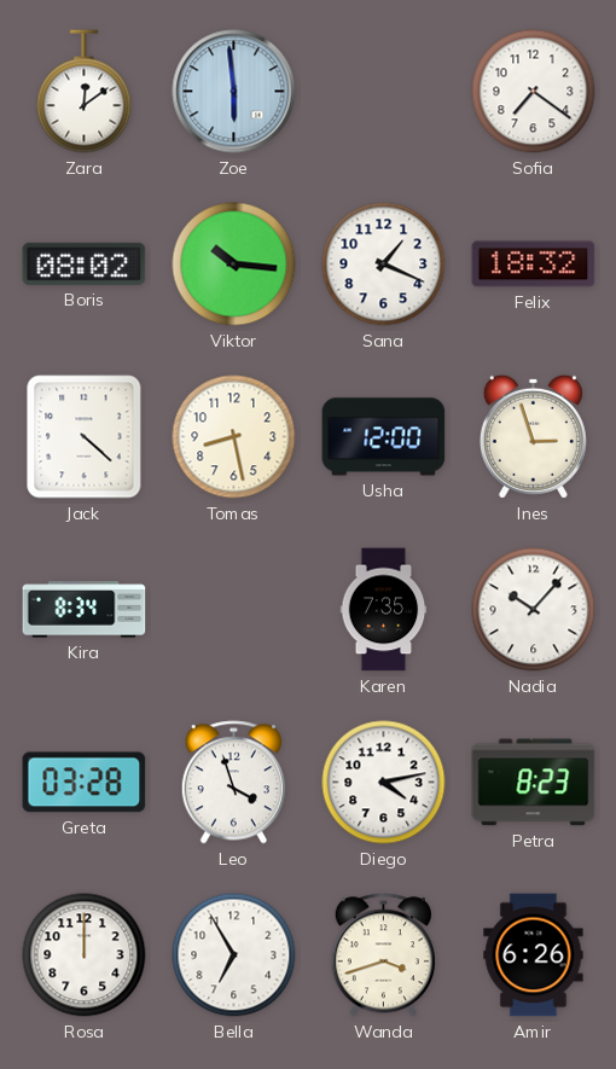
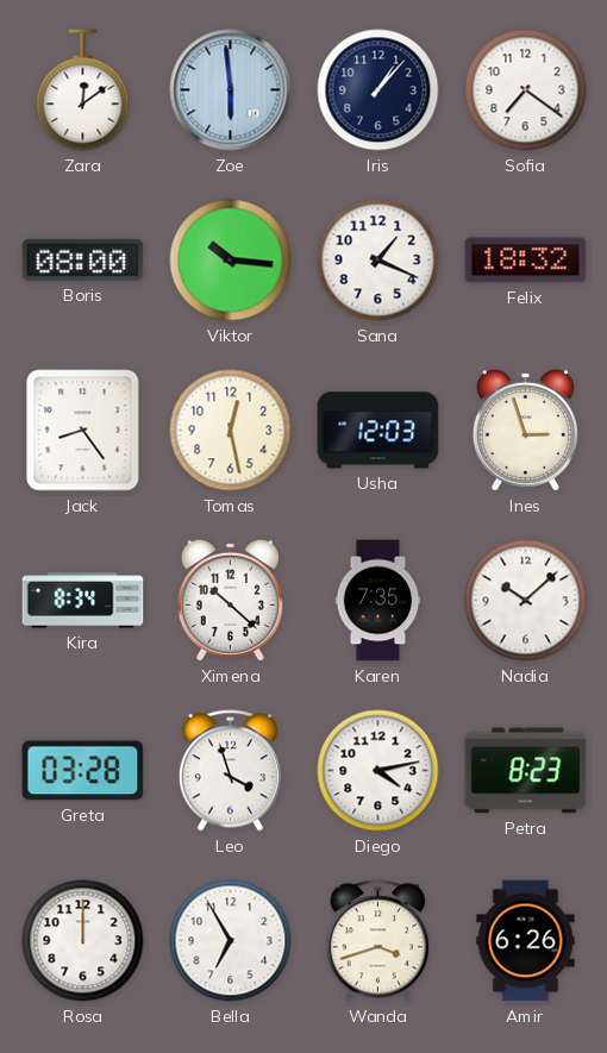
Iris: none -> 1:07
Boris: 08:02 -> 08:00
Jack: 4:22 -> 8:24
Tomas: 8:28 -> 12:28
Usha: 12:00 -> 12:03
Ximena: none -> 10:22
Nadia: 10:07 -> 10:08
